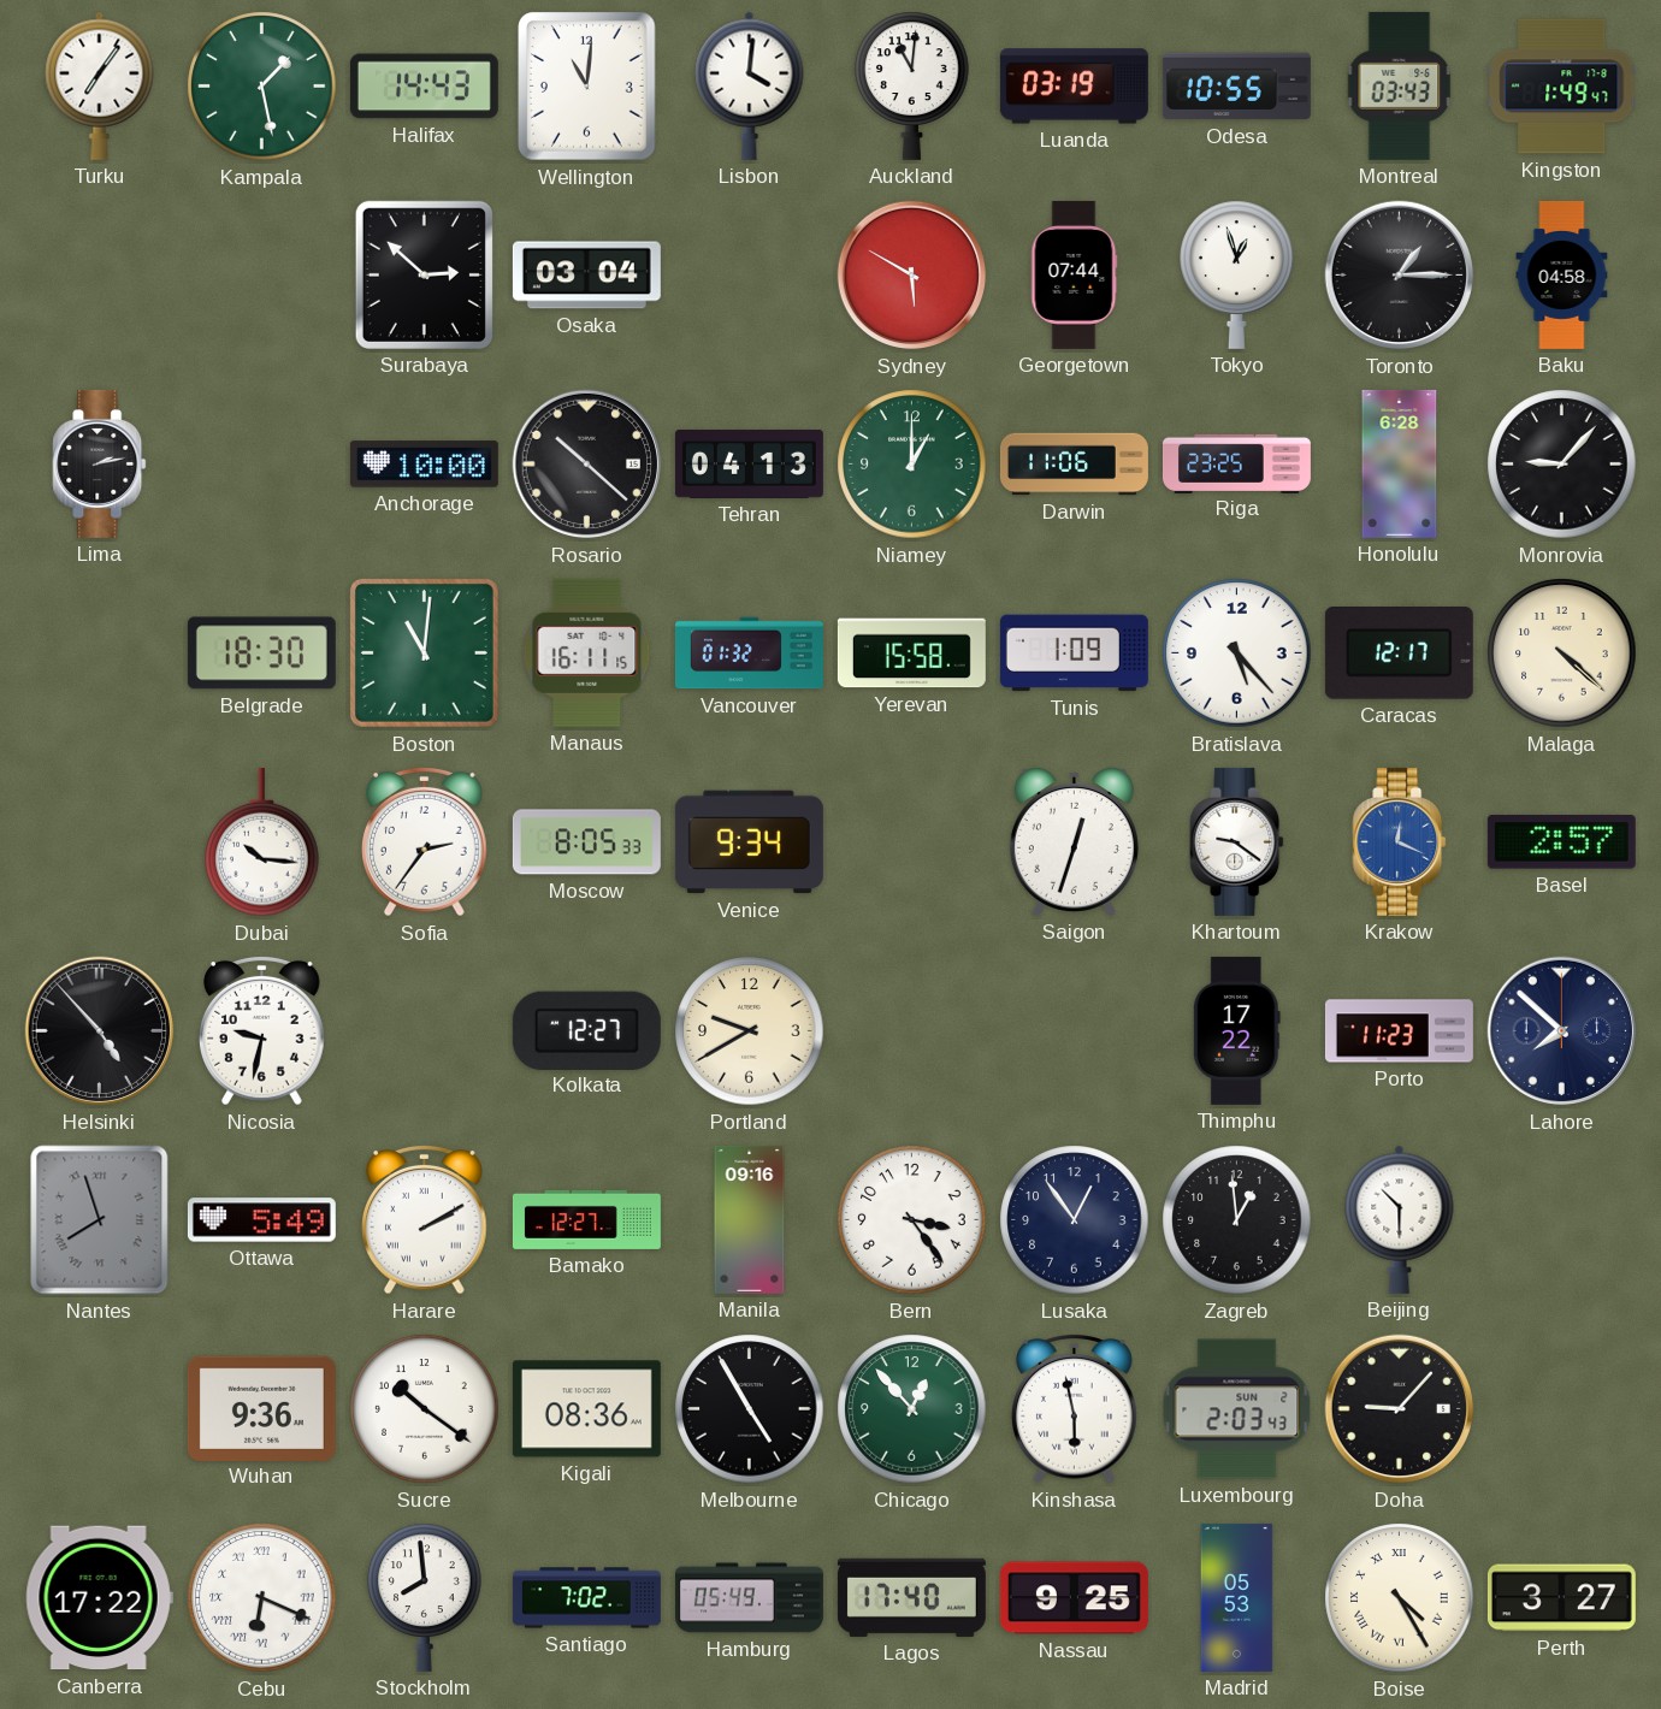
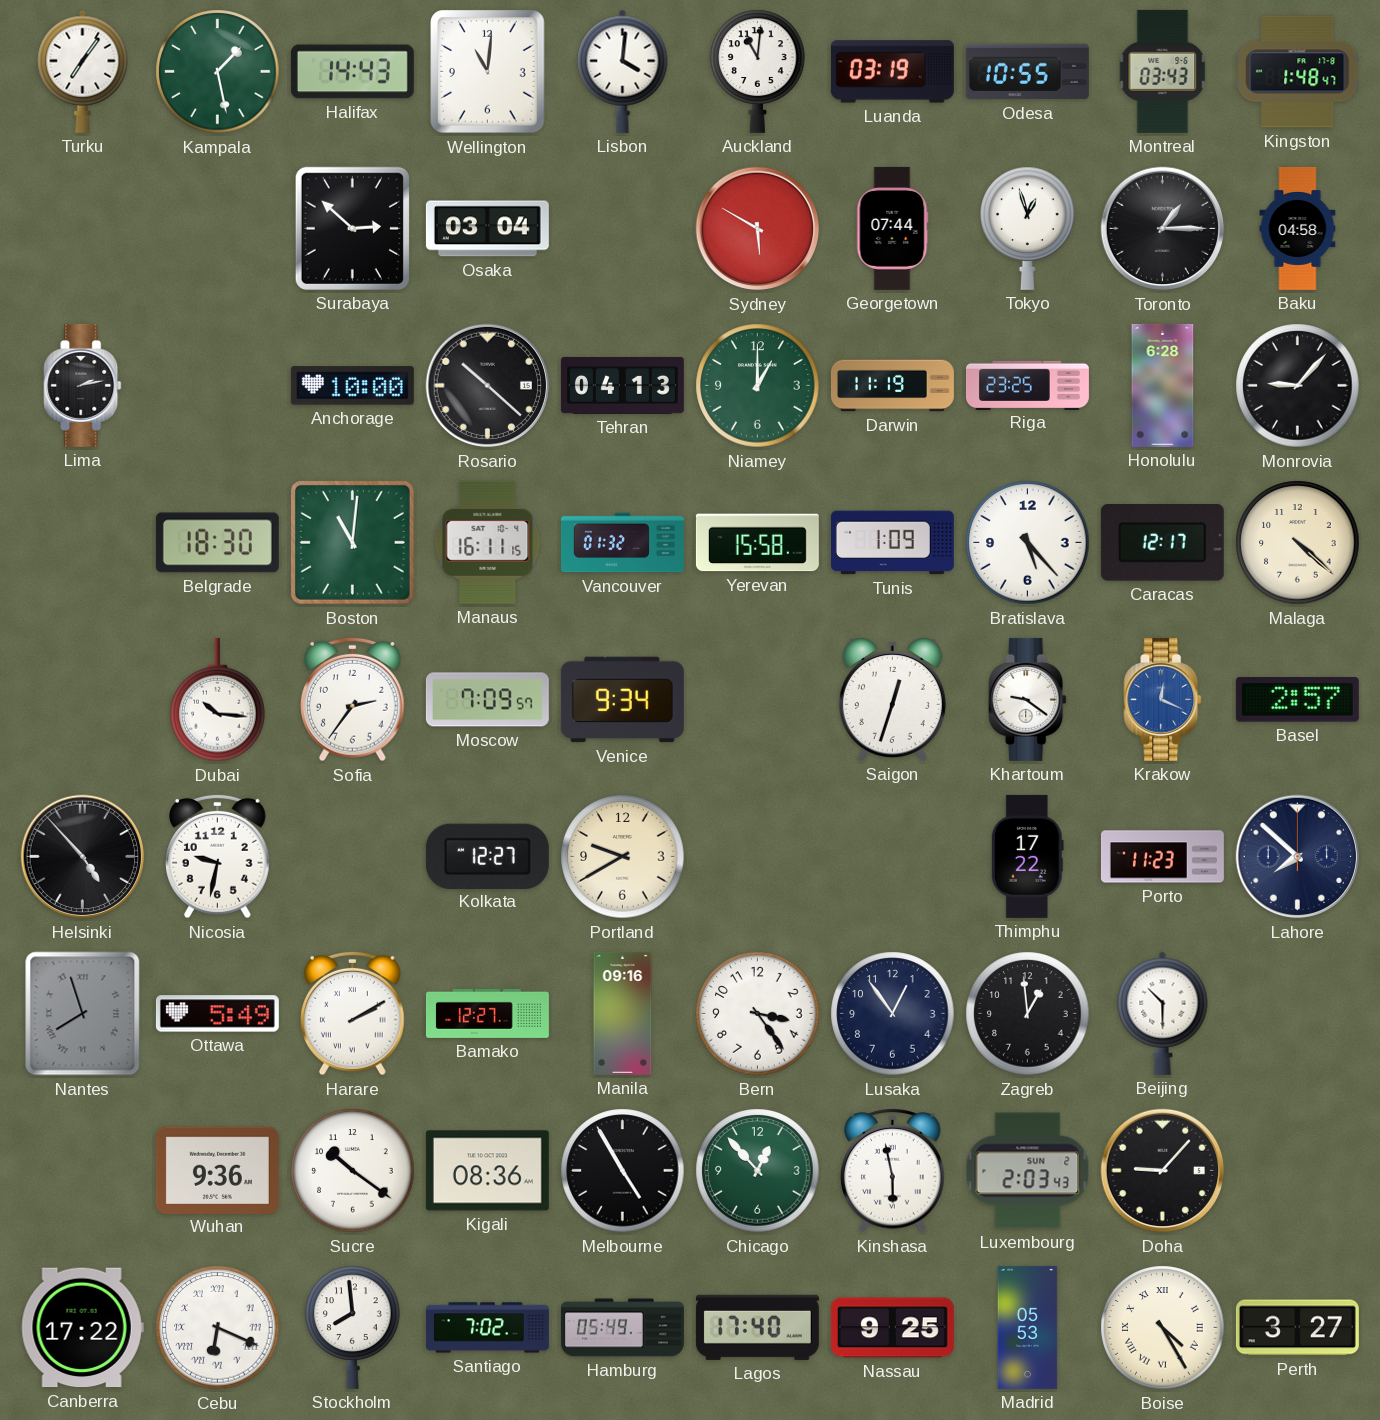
Kingston: 1:49 -> 1:48
Darwin: 11:06 -> 11:19
Moscow: 8:05 -> 7:09
